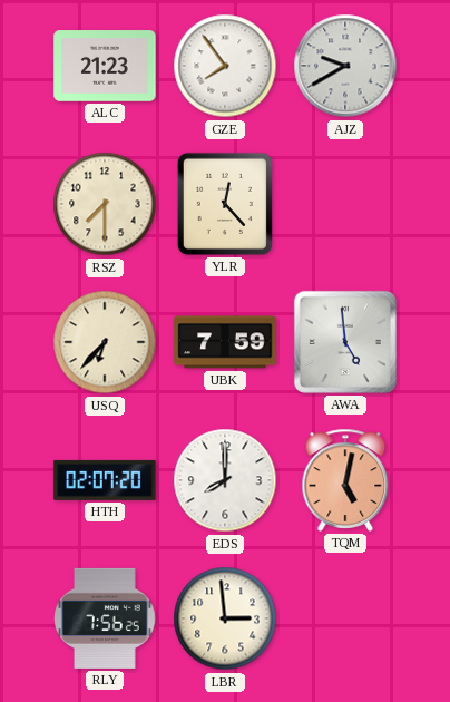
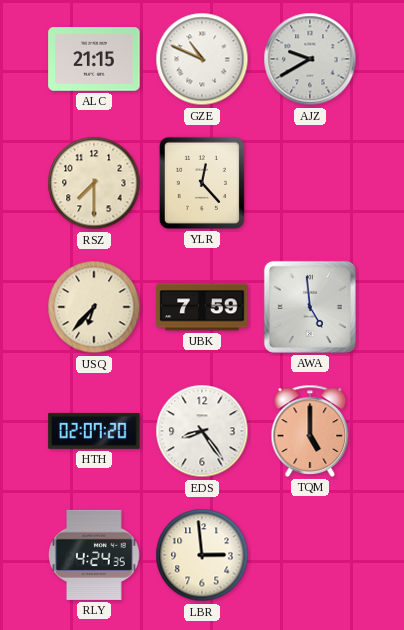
ALC: 21:23 -> 21:15
GZE: 7:54 -> 10:49
EDS: 8:00 -> 8:24
TQM: 5:02 -> 5:00
RLY: 7:56 -> 4:24
